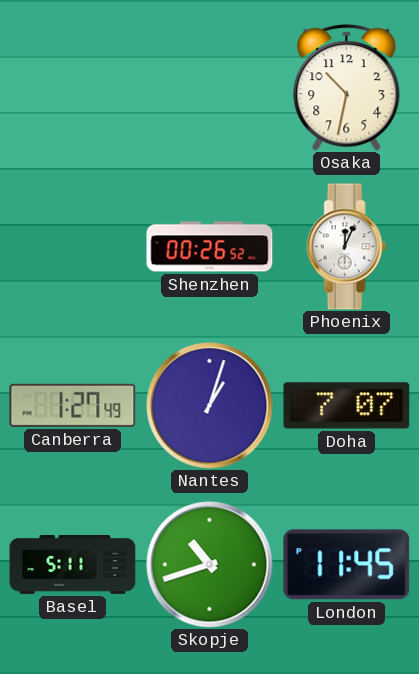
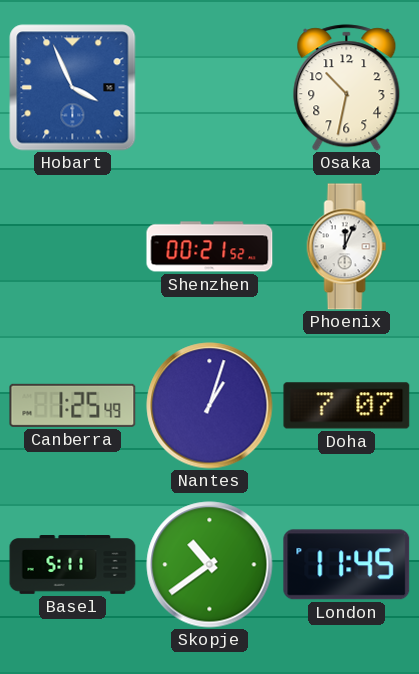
Hobart: none -> 3:56
Shenzhen: 00:26 -> 00:21
Canberra: 1:27 -> 1:25
Skopje: 10:42 -> 10:39
